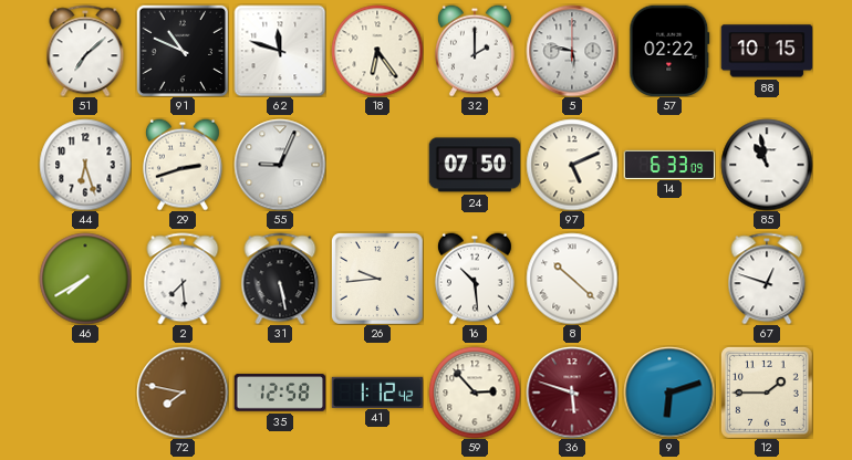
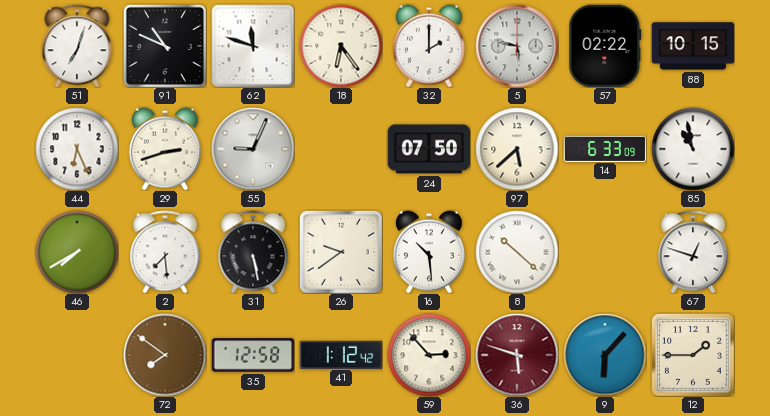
51: 7:08 -> 7:03
44: 6:27 -> 6:26
97: 5:11 -> 5:38
26: 9:44 -> 9:39
72: 7:47 -> 7:51
9: 6:12 -> 6:07
